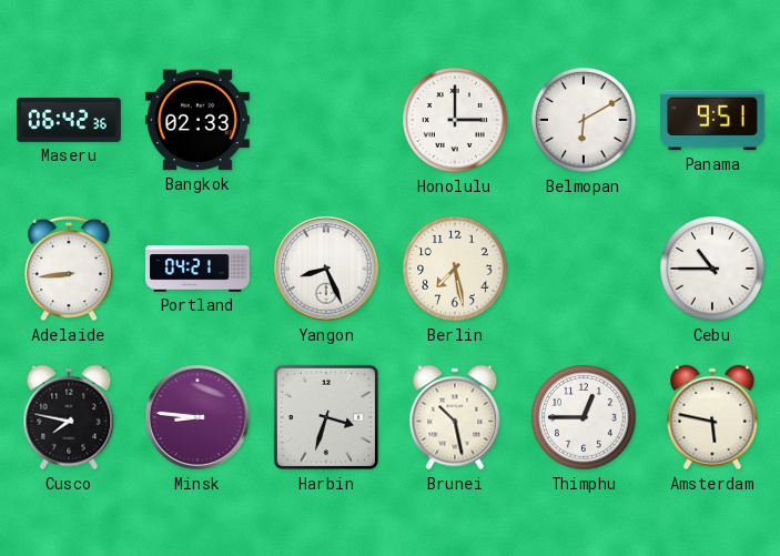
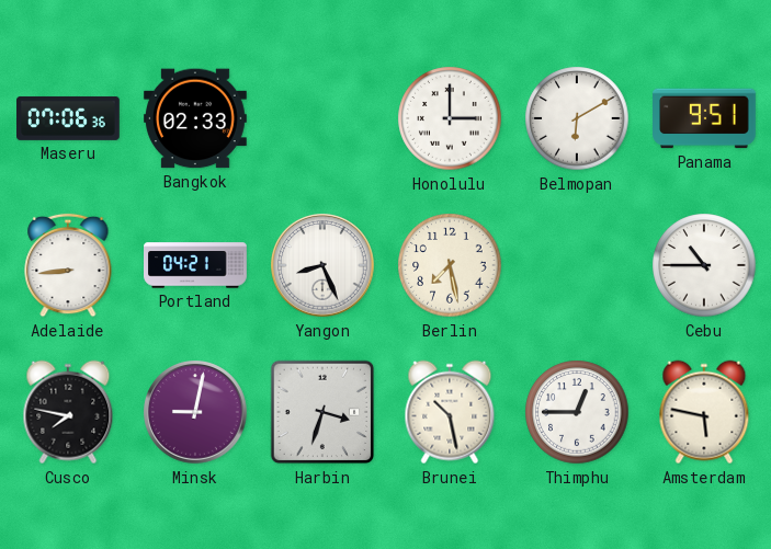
Maseru: 06:42 -> 07:06
Minsk: 8:46 -> 9:02
